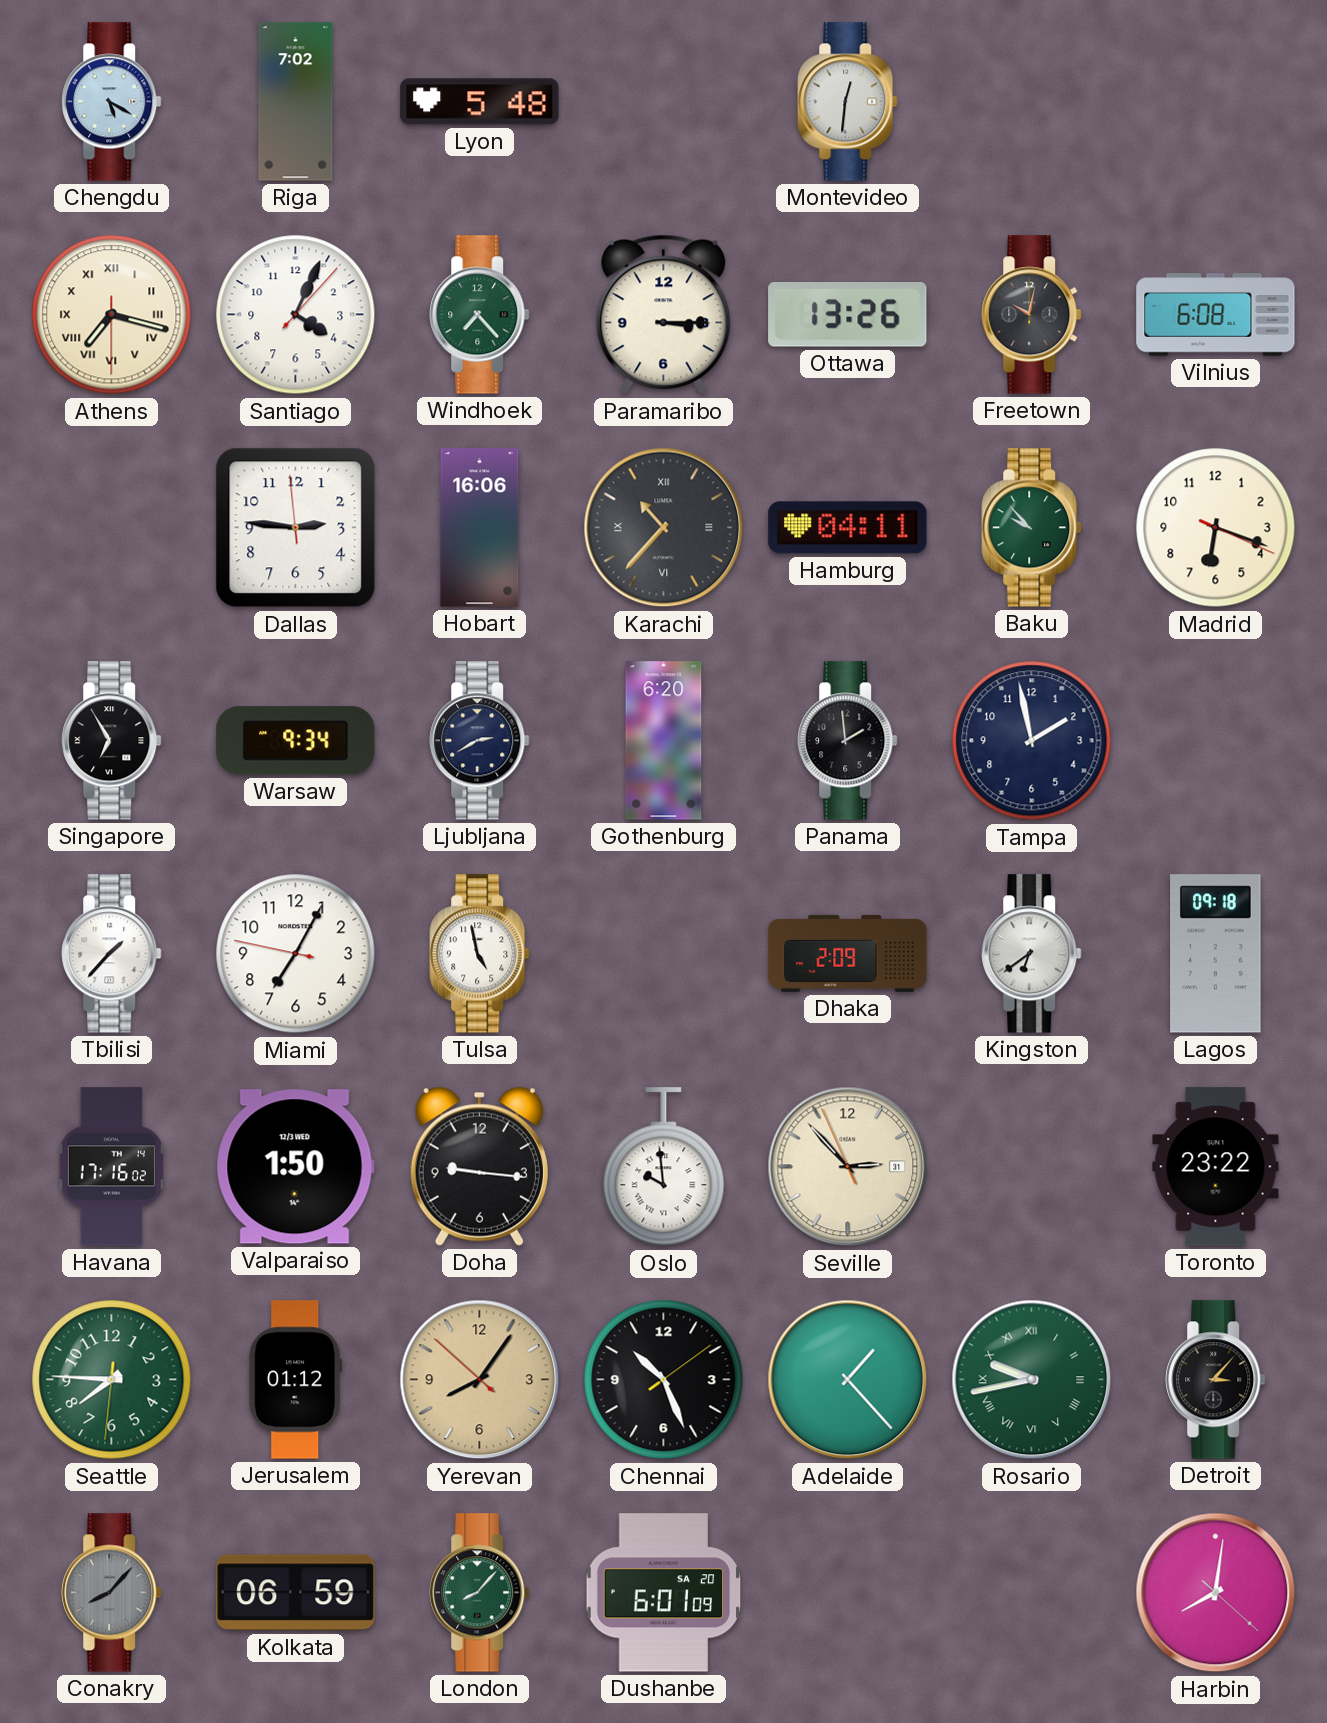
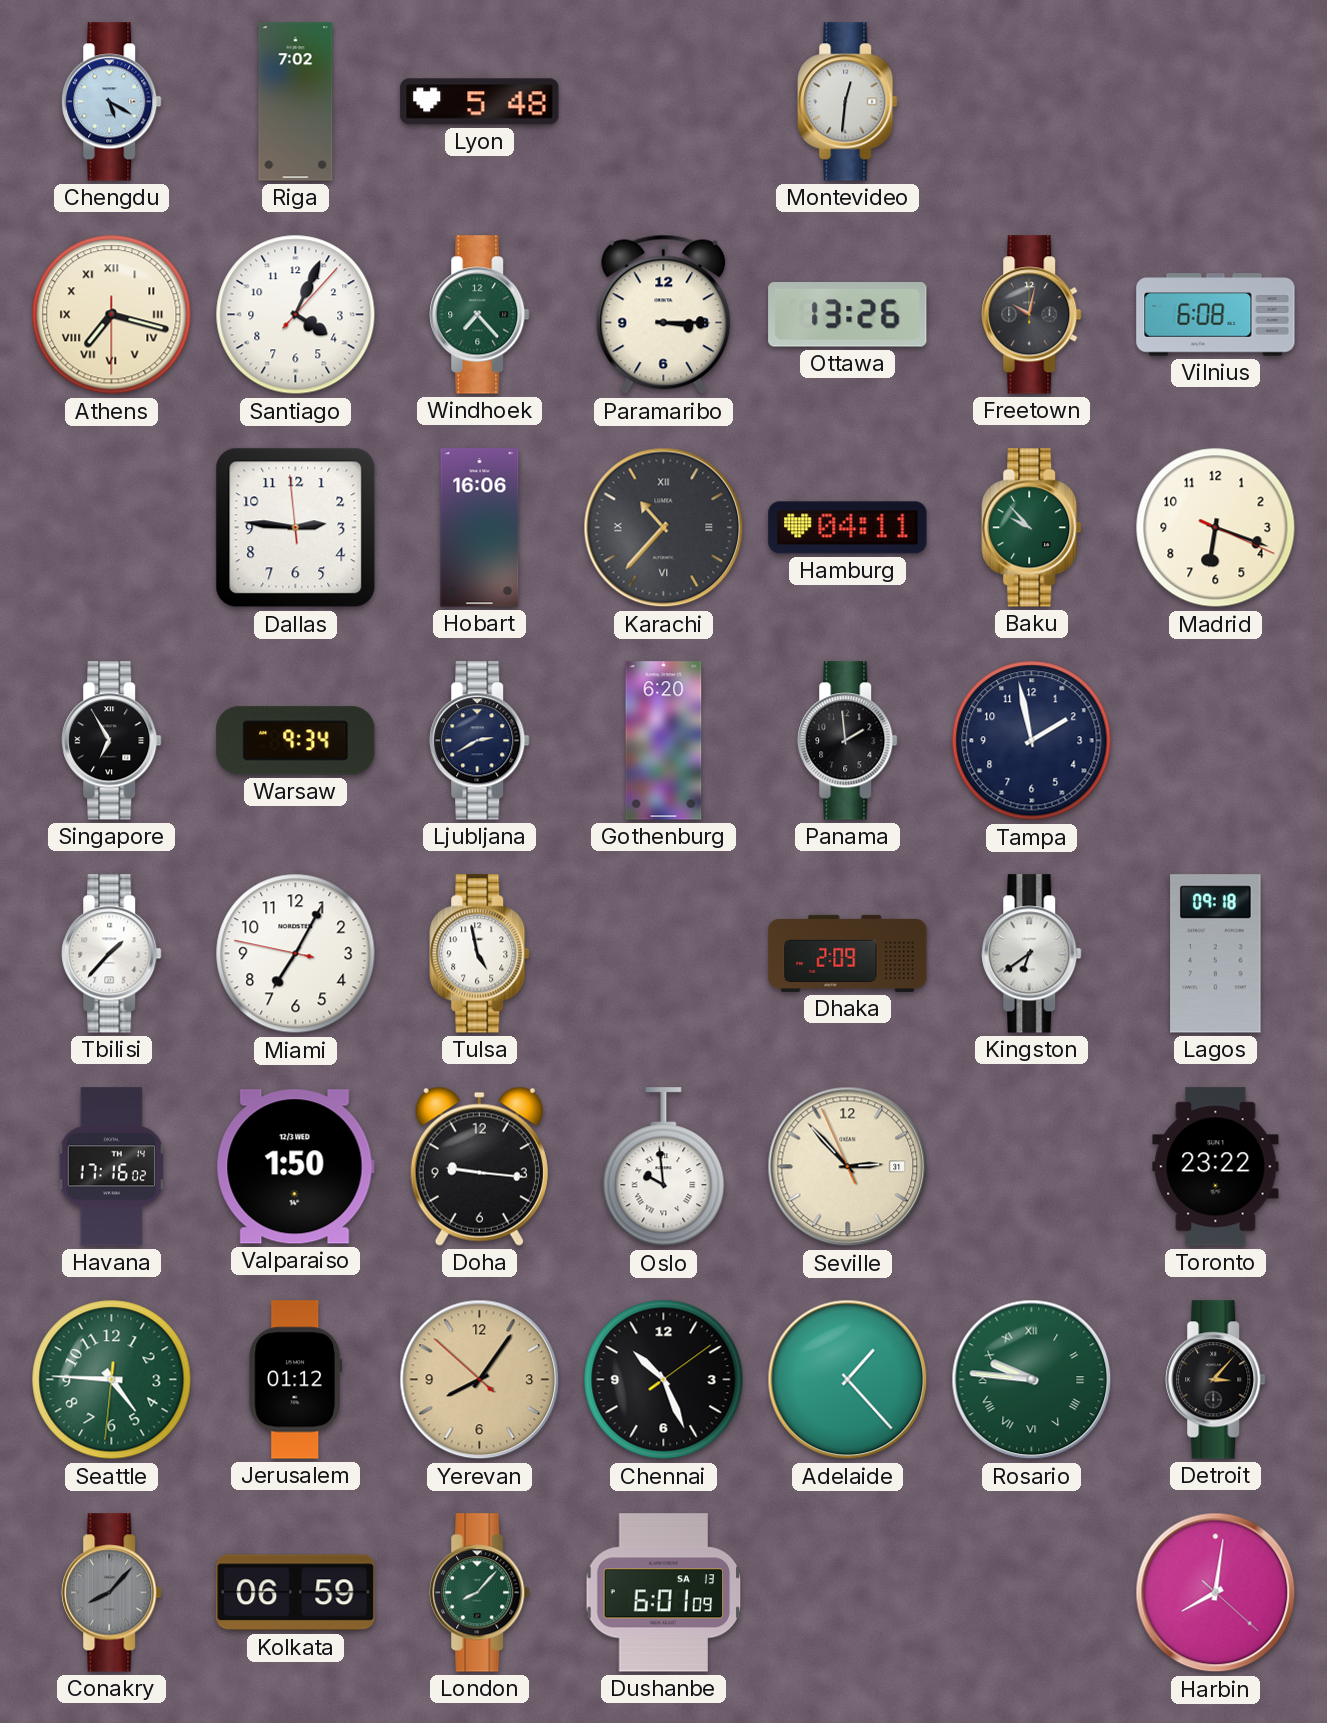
Seattle: 7:45 -> 4:45
Rosario: 9:43 -> 9:46
Dushanbe date: SA 20 -> SA 13
